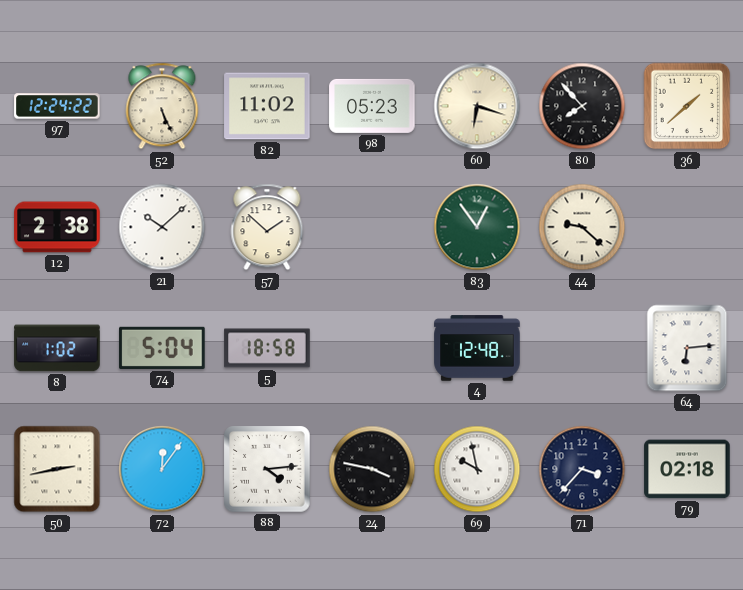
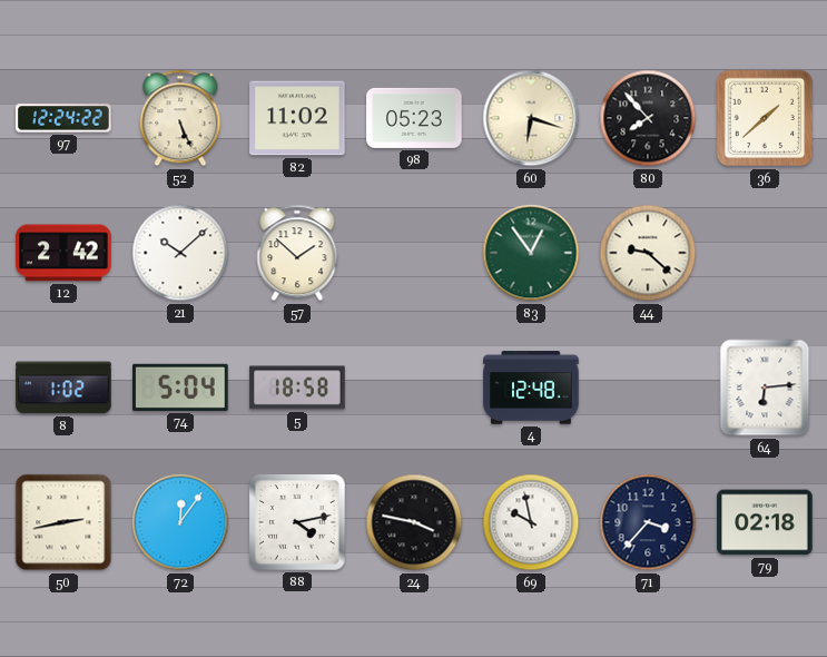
12: 2:38 -> 2:42
88: 4:14 -> 4:13
